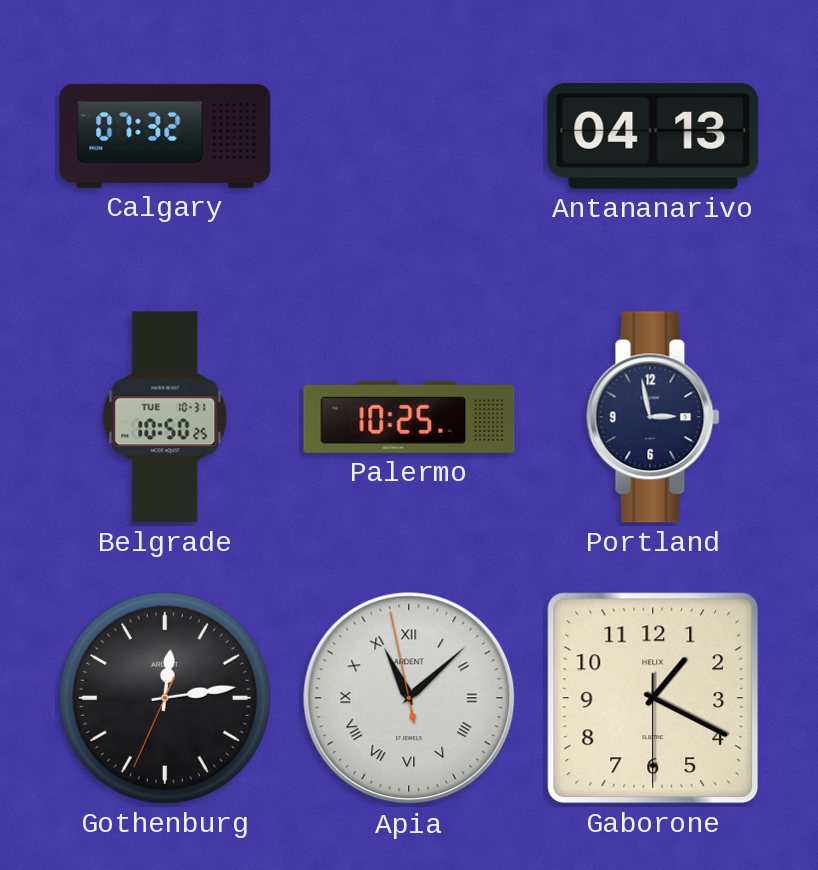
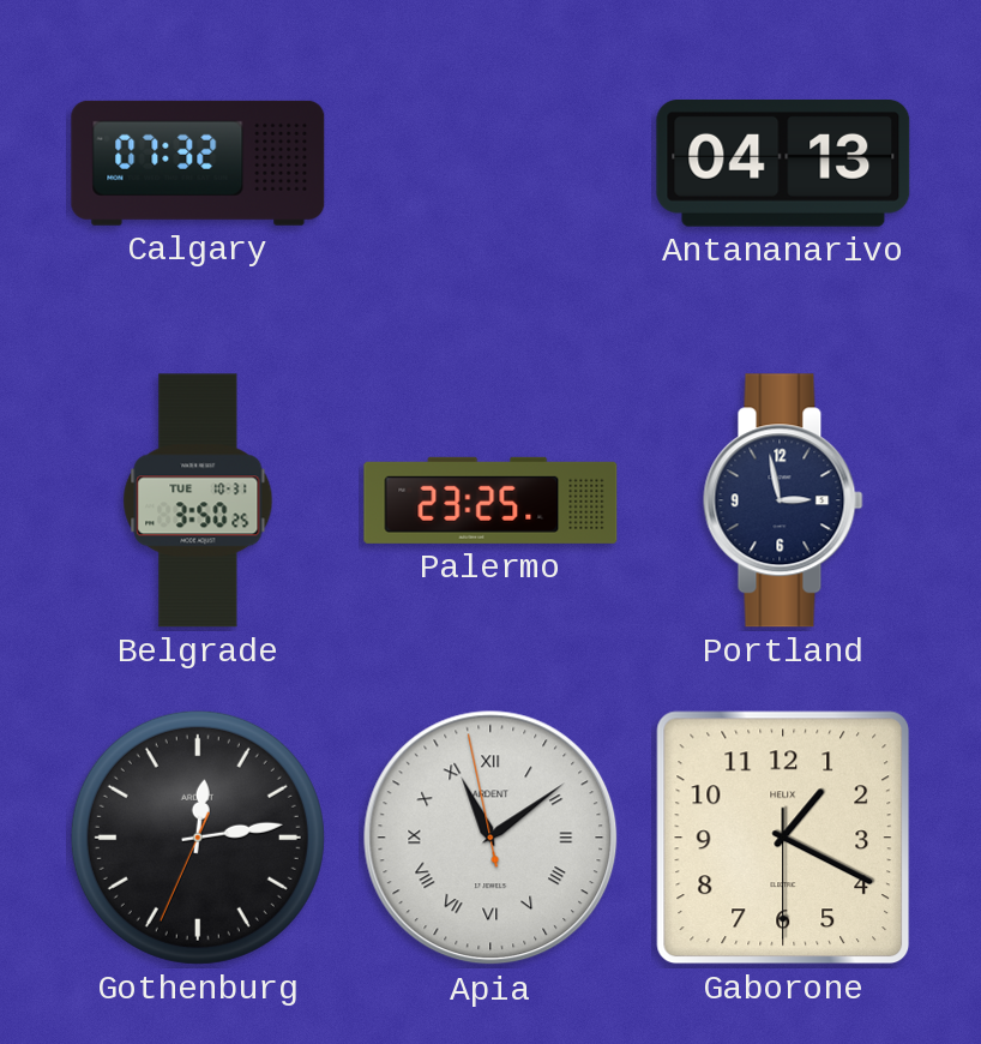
Belgrade: 10:50 -> 3:50
Palermo: 10:25 -> 23:25
Apia: 11:07 -> 11:08
